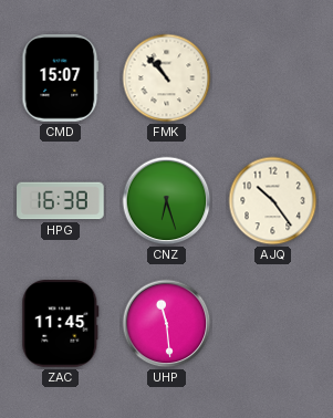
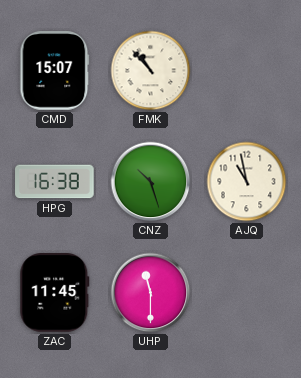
CNZ: 6:27 -> 10:27
AJQ: 10:24 -> 10:58
UHP: 11:29 -> 11:30
